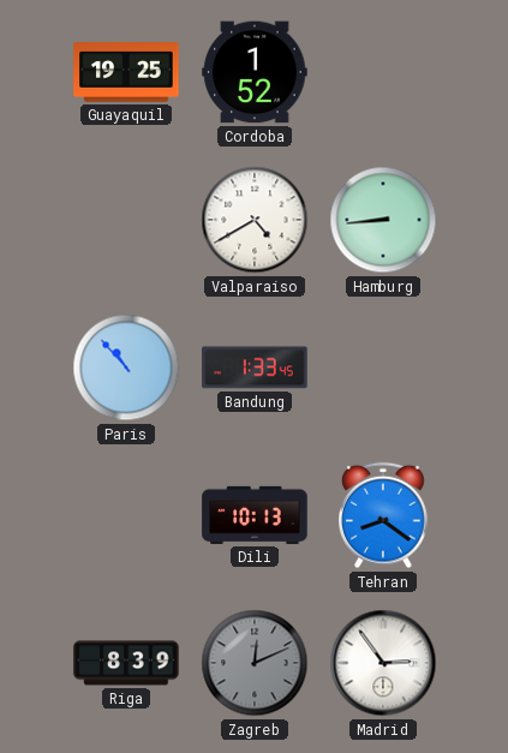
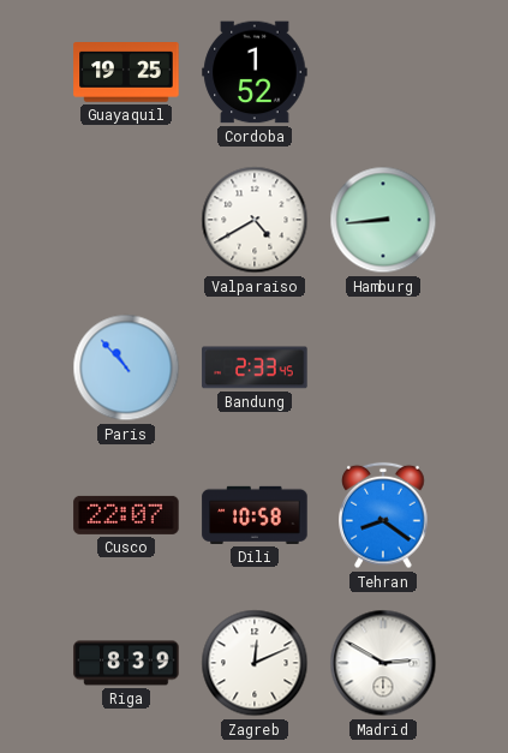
Bandung: 1:33 -> 2:33
Cusco: none -> 22:07
Dili: 10:13 -> 10:58
Zagreb dial: grey -> white
Madrid: 2:54 -> 2:50
